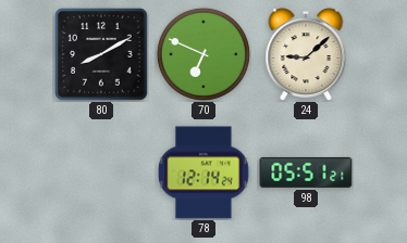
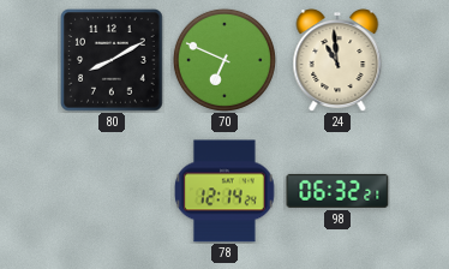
24: 9:08 -> 10:59
98: 05:51 -> 06:32
